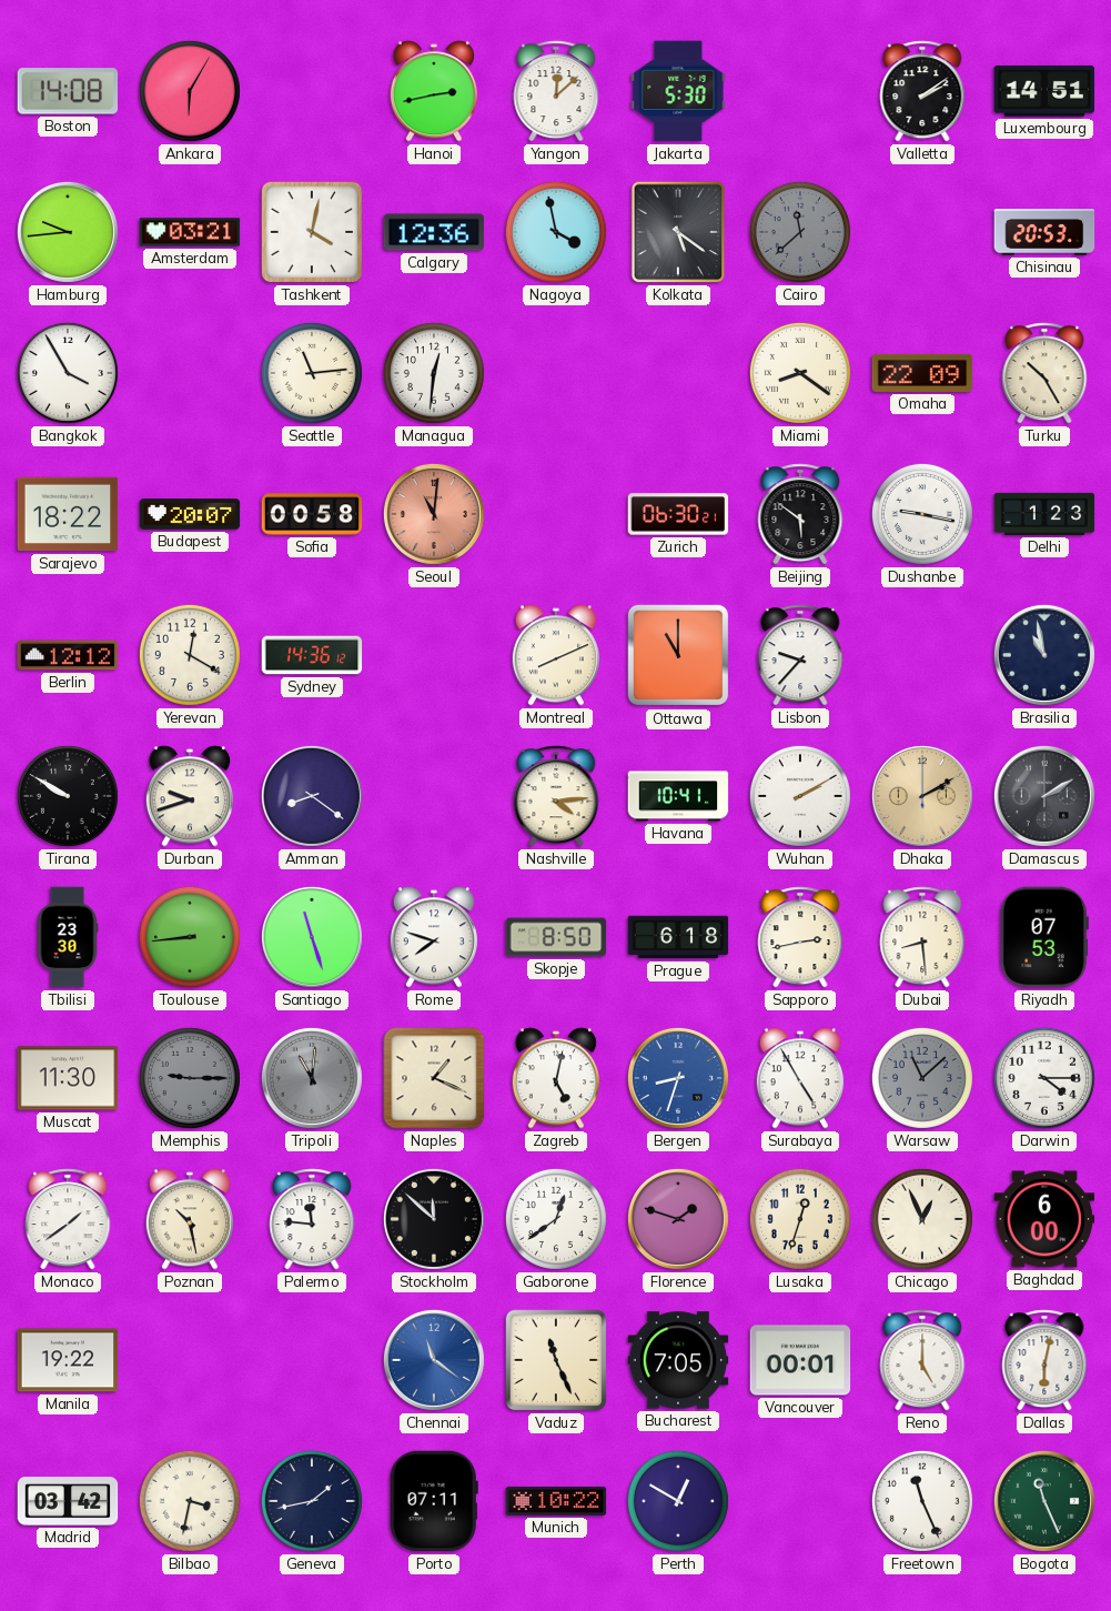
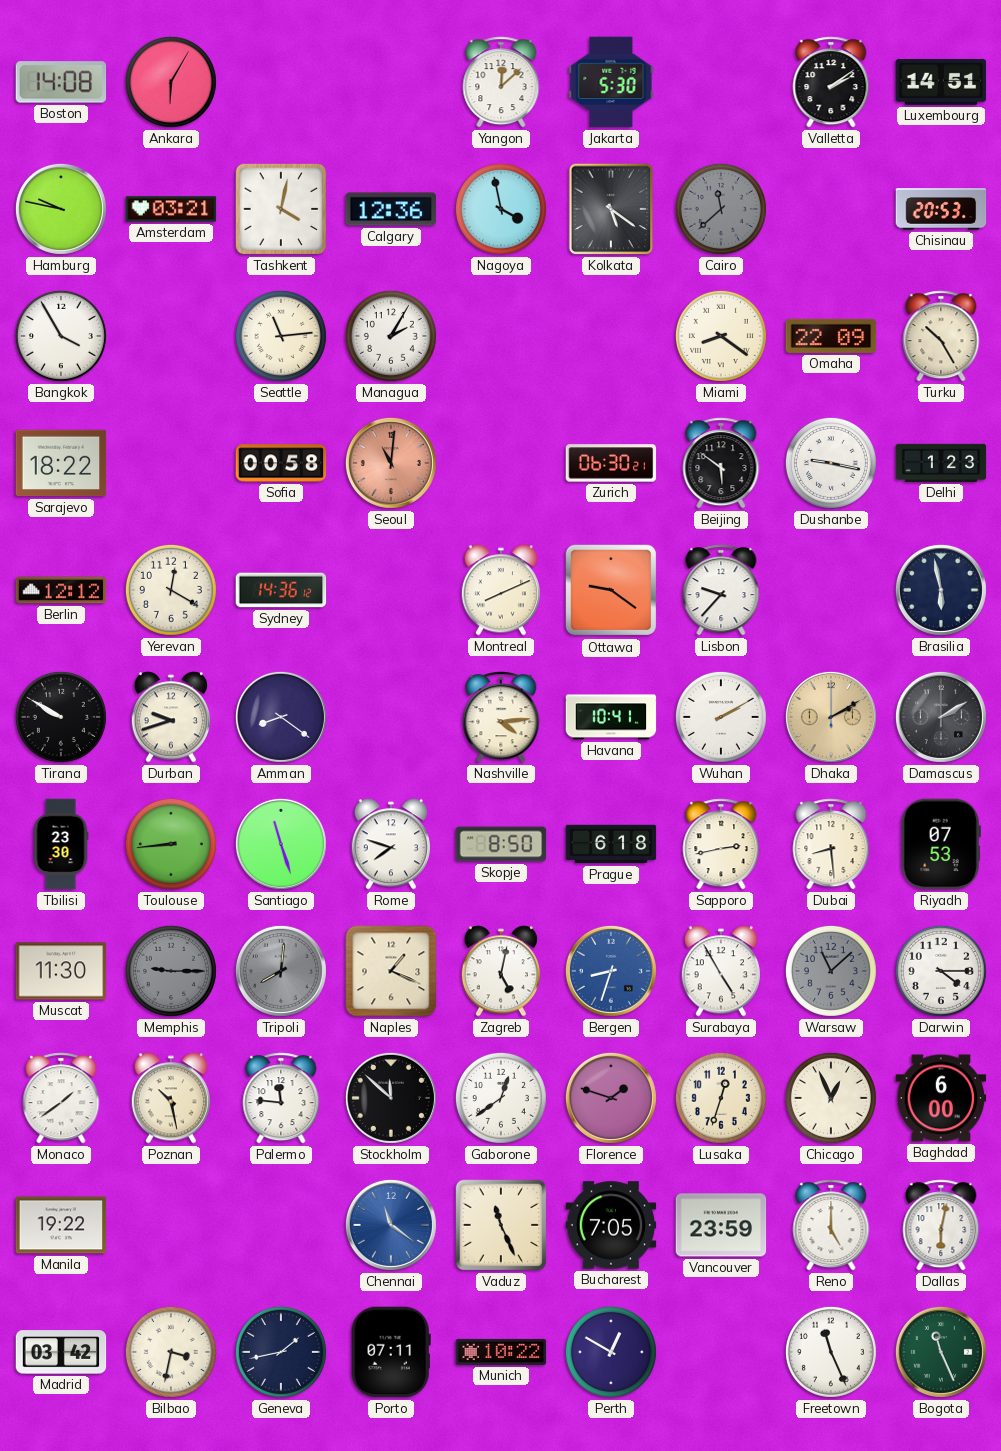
Hanoi: 2:43 -> none
Hamburg: 9:44 -> 9:47
Managua: 12:31 -> 2:05
Budapest: 20:07 -> none
Ottawa: 11:00 -> 9:21
Brasilia: 10:58 -> 5:58
Tripoli: 11:01 -> 8:01
Vancouver: 00:01 -> 23:59
